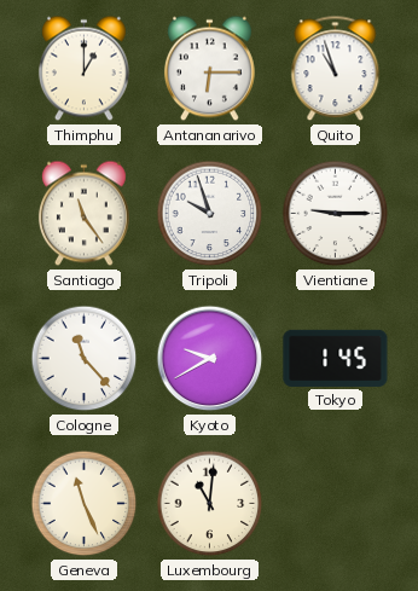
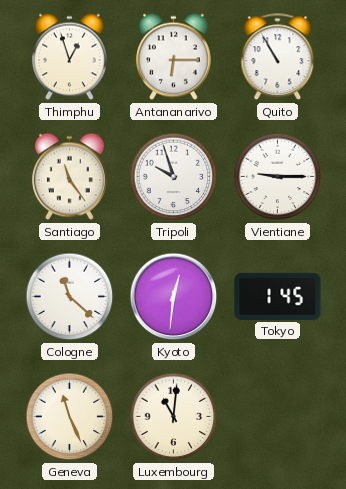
Thimphu: 1:00 -> 12:57
Quito: 10:57 -> 10:55
Cologne: 11:23 -> 11:22
Kyoto: 9:40 -> 12:31
